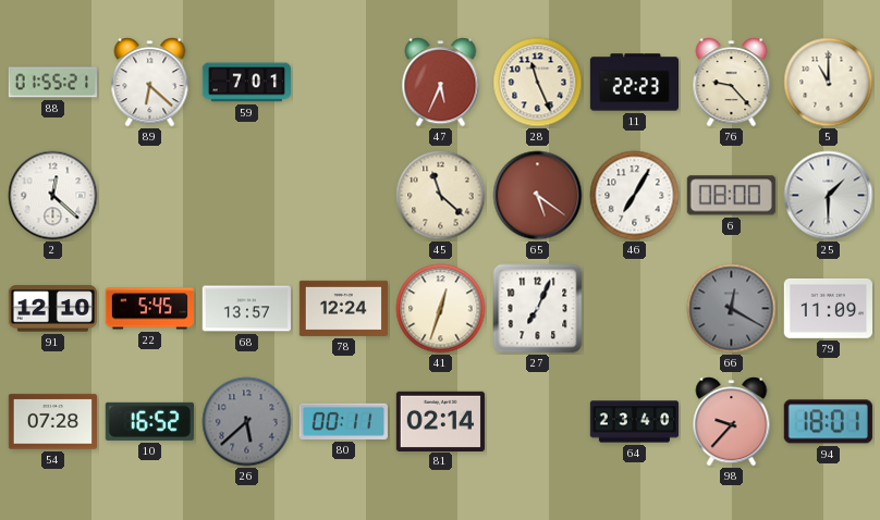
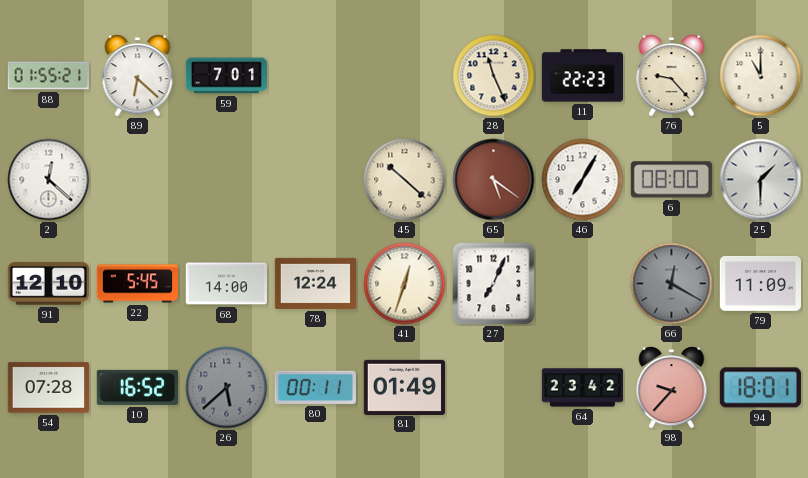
47: 5:34 -> none
45: 11:22 -> 10:22
68: 13:57 -> 14:00
81: 02:14 -> 01:49
64: 23:40 -> 23:42
